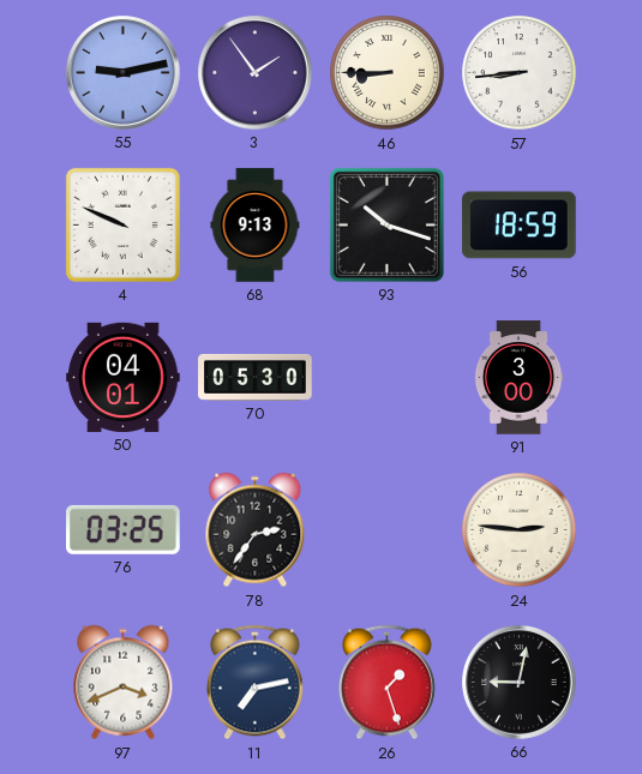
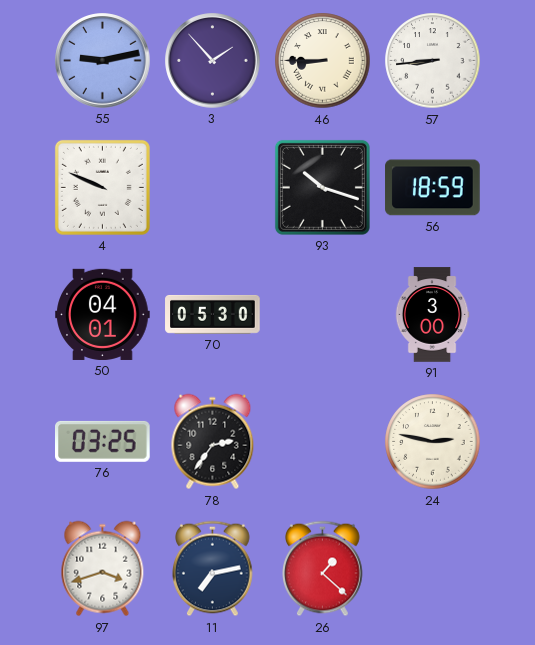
3: 1:54 -> 1:53
68: 9:13 -> none
24: 2:46 -> 2:47
97: 3:41 -> 3:42
26: 1:27 -> 1:22
66: 9:02 -> none
